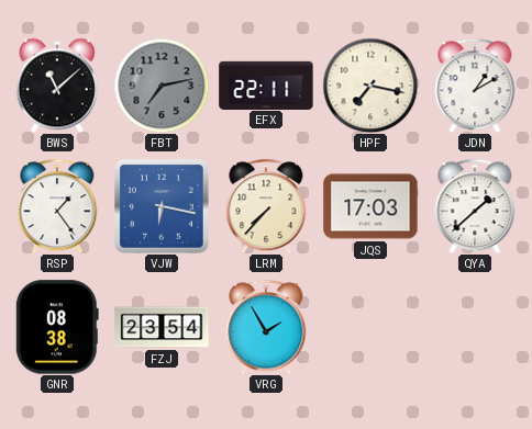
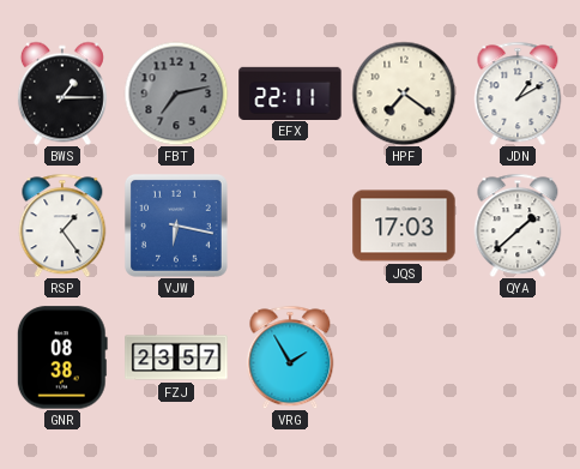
BWS: 11:08 -> 1:15
HPF: 7:17 -> 7:21
LRM: 7:37 -> none
FZJ: 23:54 -> 23:57
